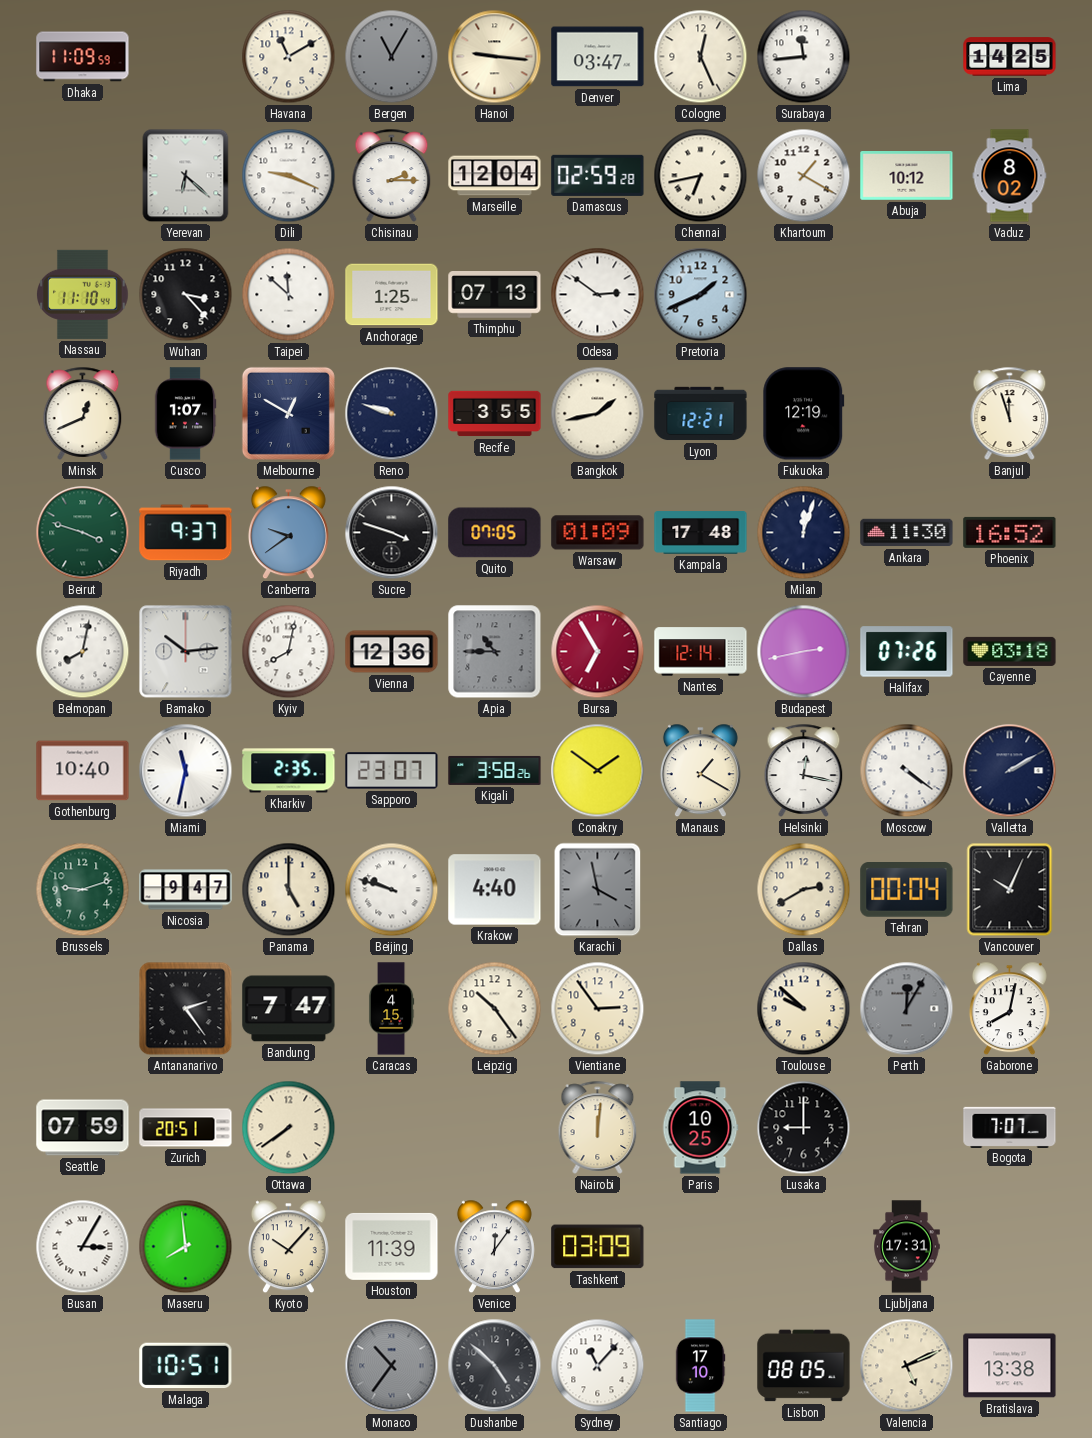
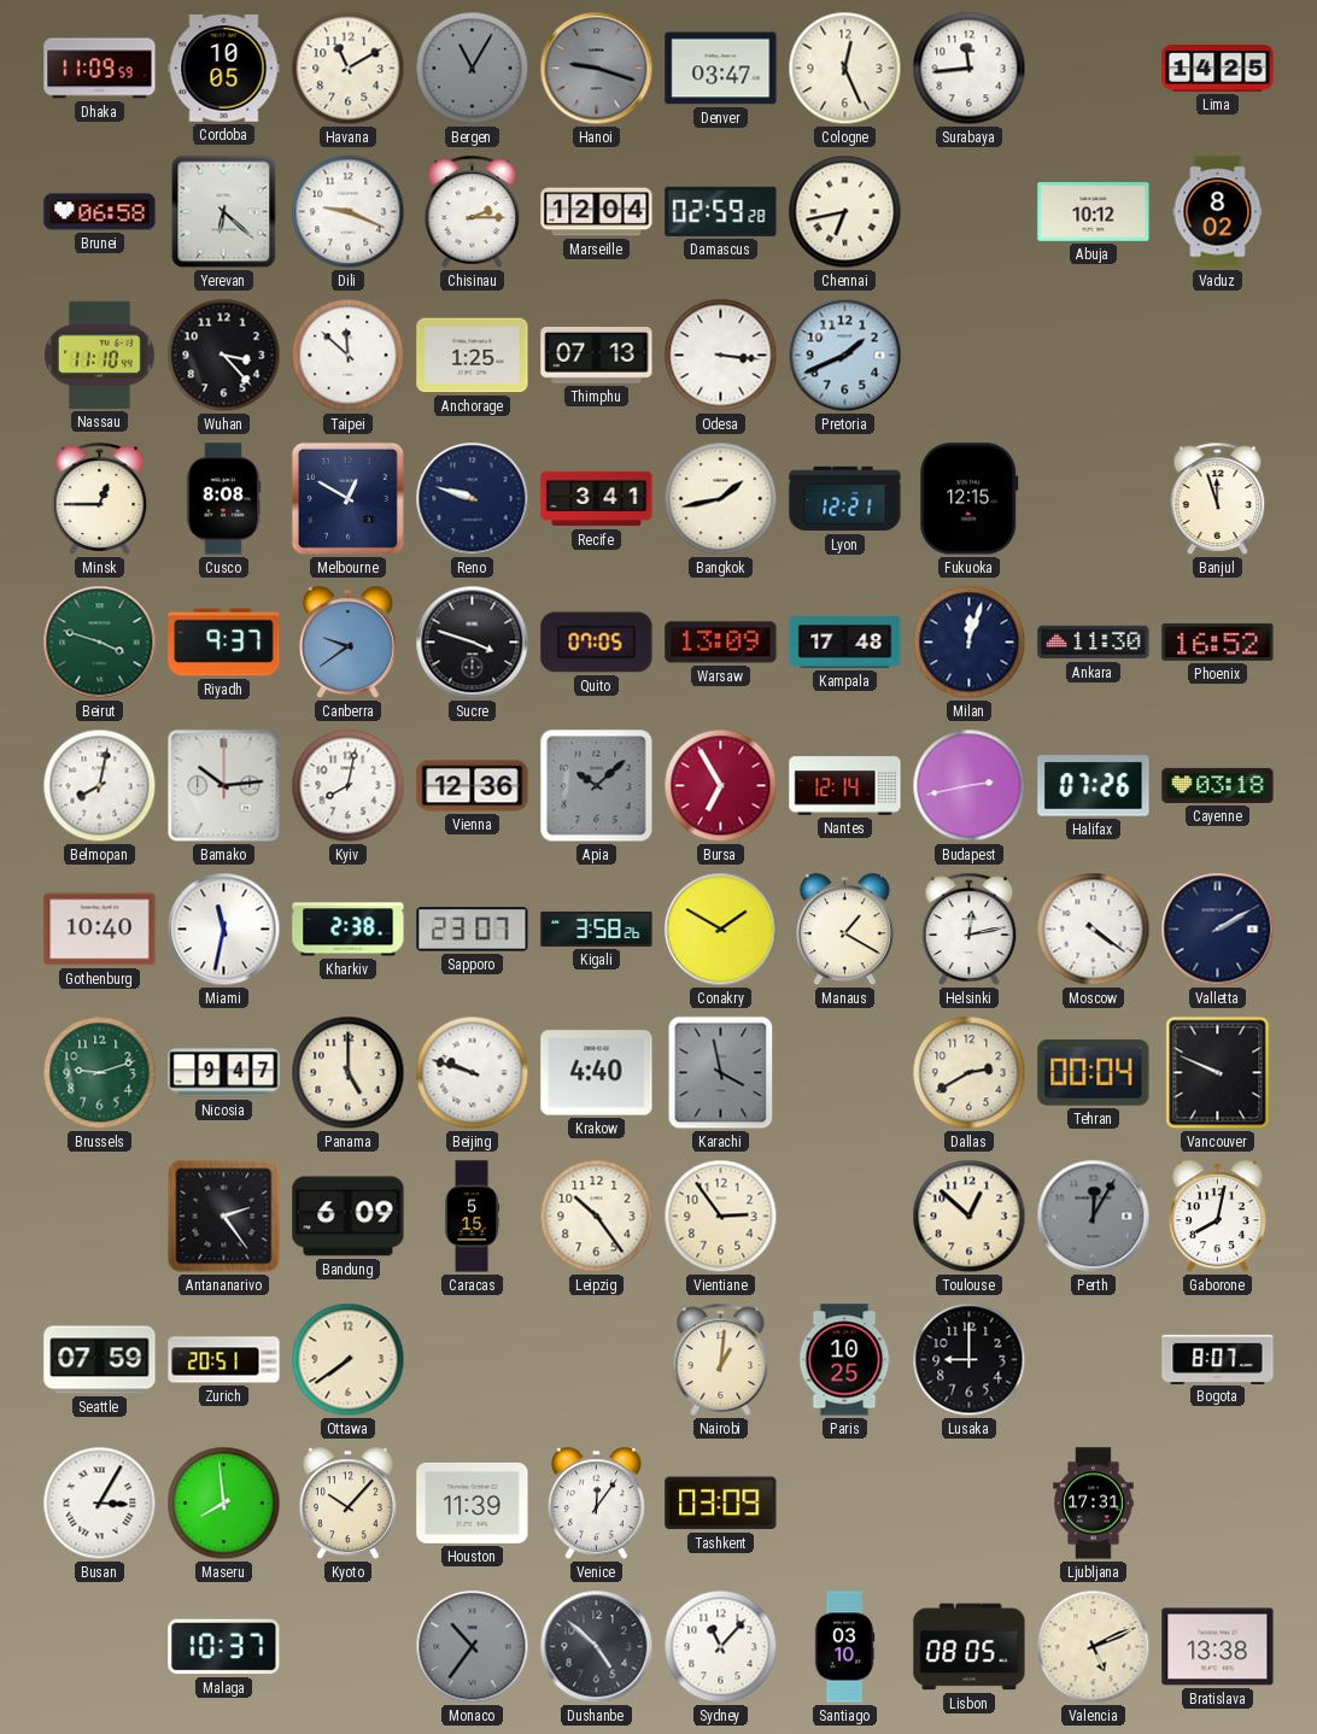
Cordoba: none -> 10:05
Hanoi: 9:16 -> 9:18
Hanoi dial: cream -> grey
Brunei: none -> 06:58
Khartoum: 1:20 -> none
Odesa: 2:51 -> 3:16
Minsk: 12:41 -> 12:45
Cusco: 1:07 -> 8:08
Recife: 3:55 -> 3:41
Fukuoka: 12:19 -> 12:15
Warsaw: 01:09 -> 13:09
Apia: 10:45 -> 10:08
Kharkiv: 2:35 -> 2:38
Conakry: 1:51 -> 1:50
Helsinki: 12:17 -> 12:13
Vancouver: 10:04 -> 9:49
Bandung: 7:47 -> 6:09
Caracas: 4:15 -> 5:15
Toulouse: 9:52 -> 12:52
Nairobi: 12:01 -> 1:01
Bogota: 7:07 -> 8:07
Malaga: 10:51 -> 10:37
Santiago: 17:10 -> 03:10
